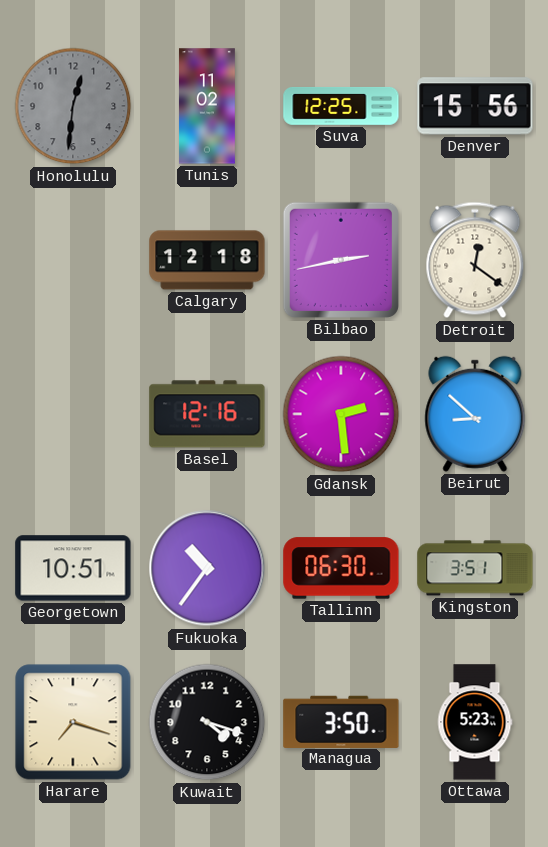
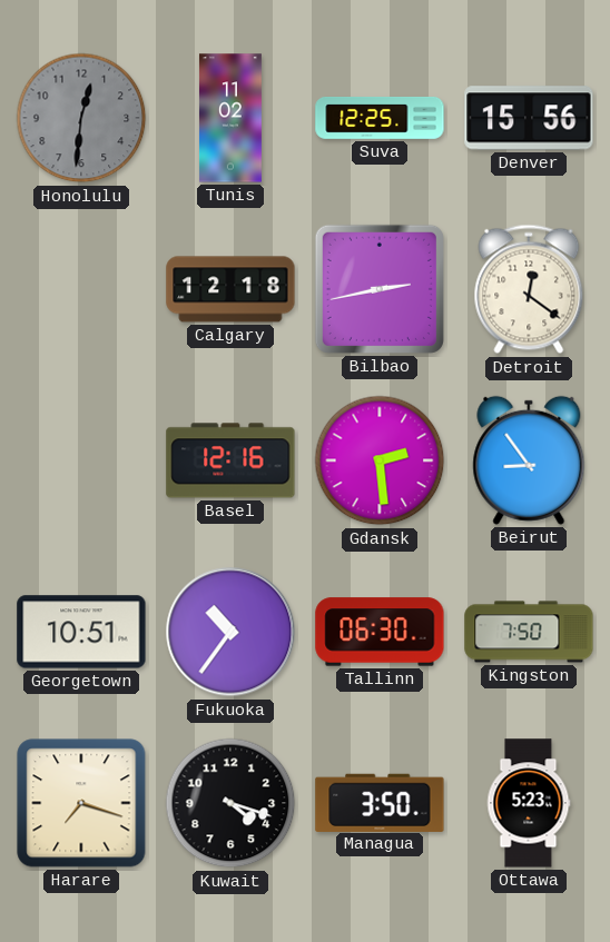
Beirut: 8:52 -> 8:54
Kingston: 3:51 -> 7:50
